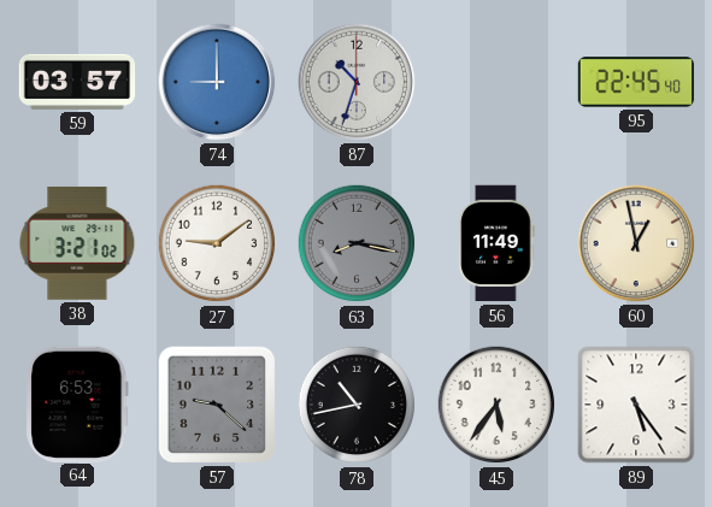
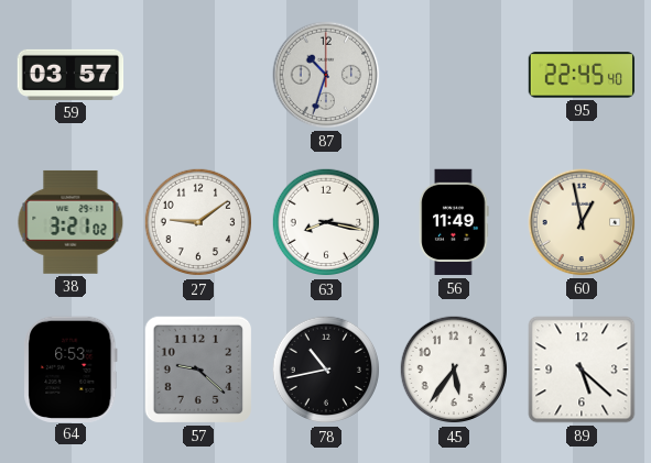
74: 9:00 -> none
63 dial: grey -> white
89: 5:24 -> 5:22
